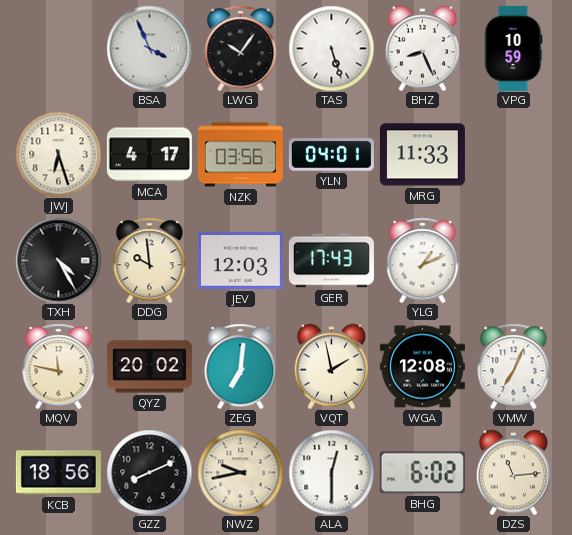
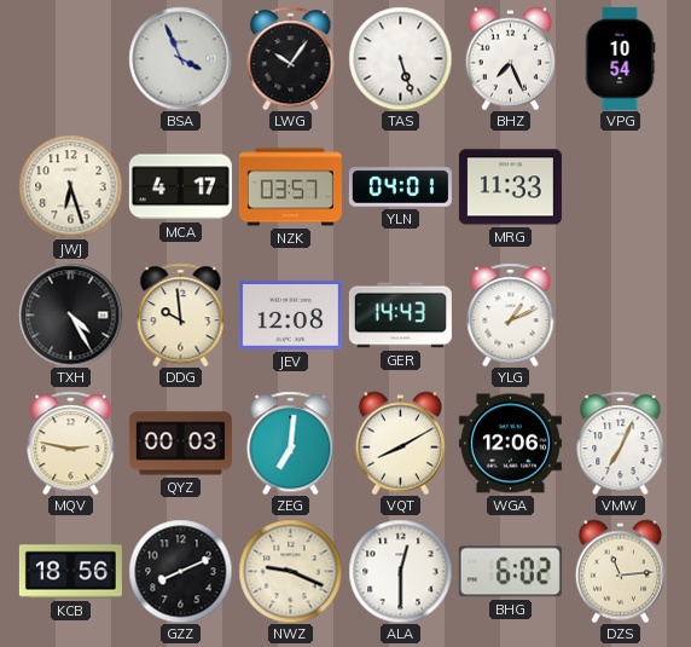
BHZ: 8:26 -> 7:26
VPG: 10:59 -> 10:54
NZK: 03:56 -> 03:57
JEV: 12:03 -> 12:08
GER: 17:43 -> 14:43
MQV: 11:47 -> 2:47
QYZ: 20:02 -> 00:03
VQT: 1:58 -> 8:10
WGA: 12:08 -> 12:06
NWZ: 9:43 -> 9:19
